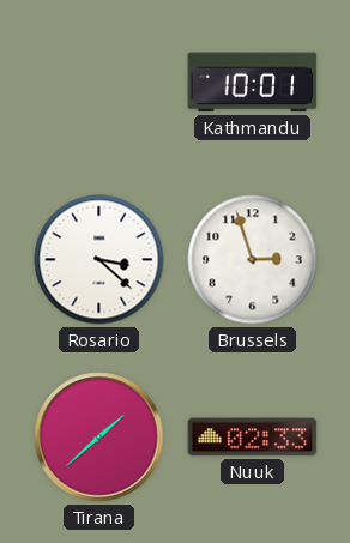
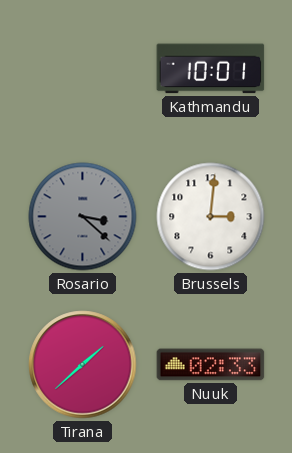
Rosario dial: white -> grey
Brussels: 2:57 -> 3:01
